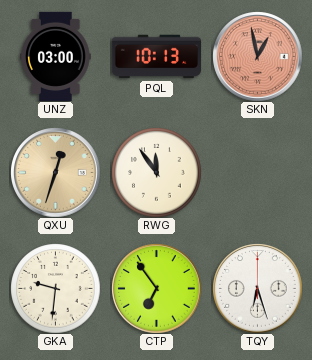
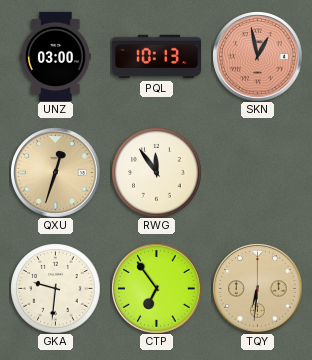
TQY: 6:27 -> 6:31
TQY dial: white -> champagne
